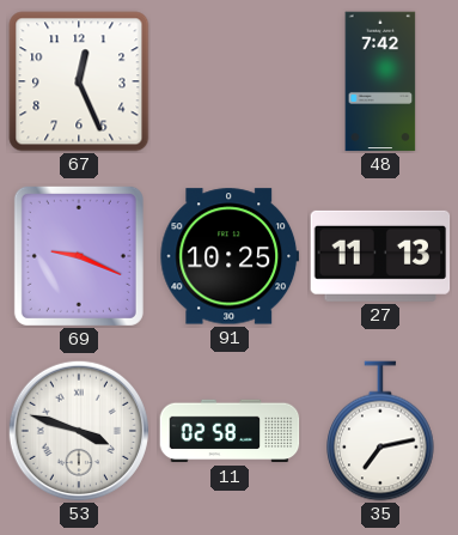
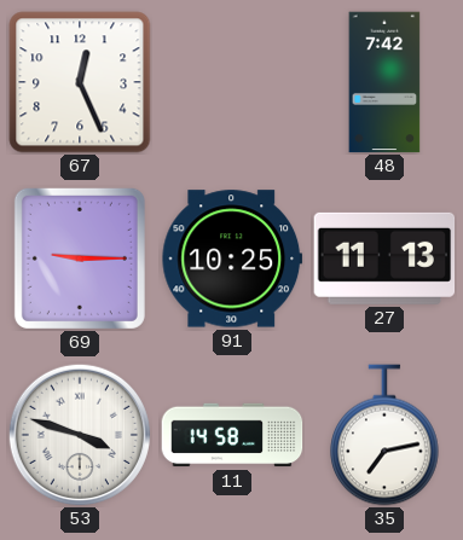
69: 9:19 -> 9:15
11: 02:58 -> 14:58
